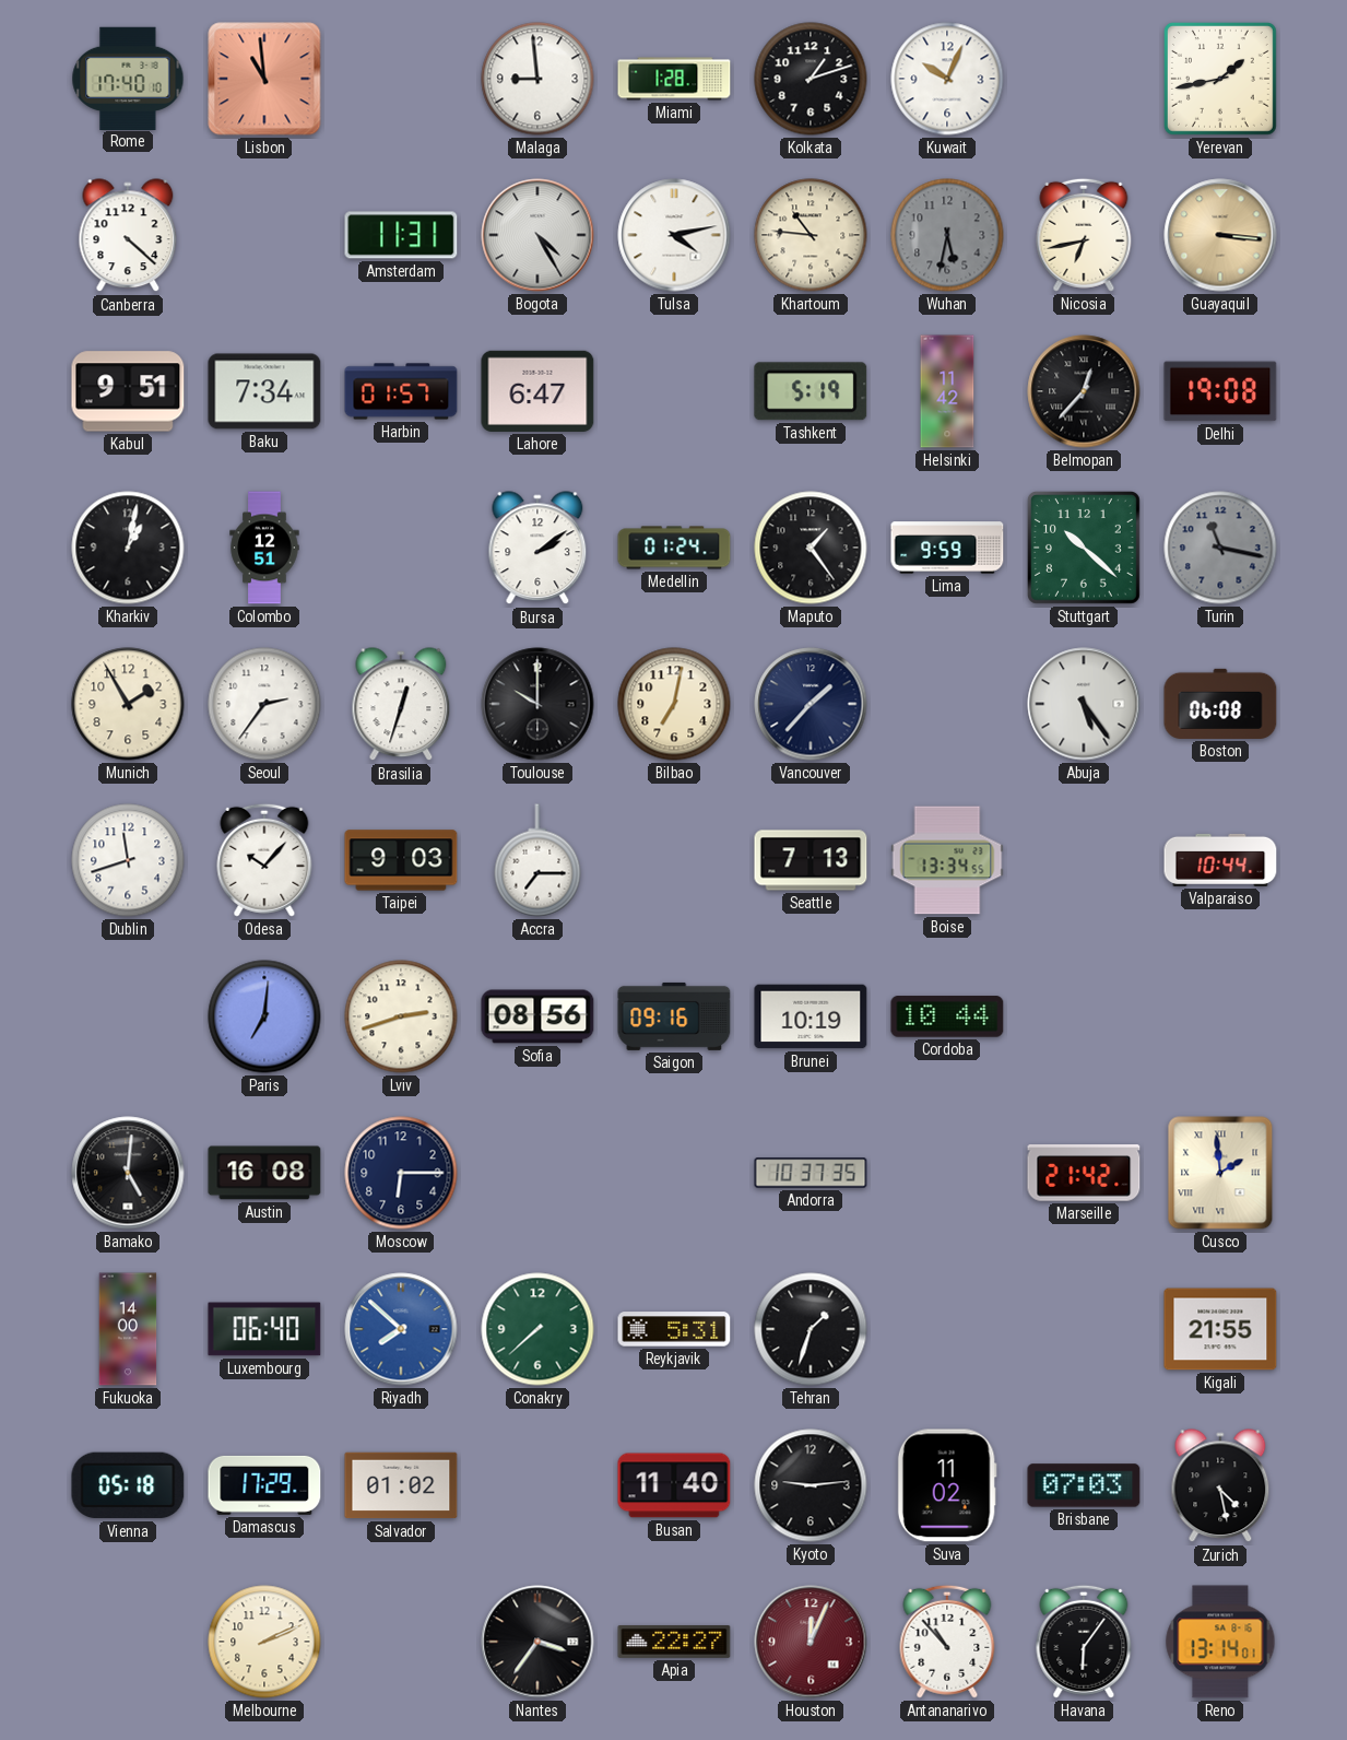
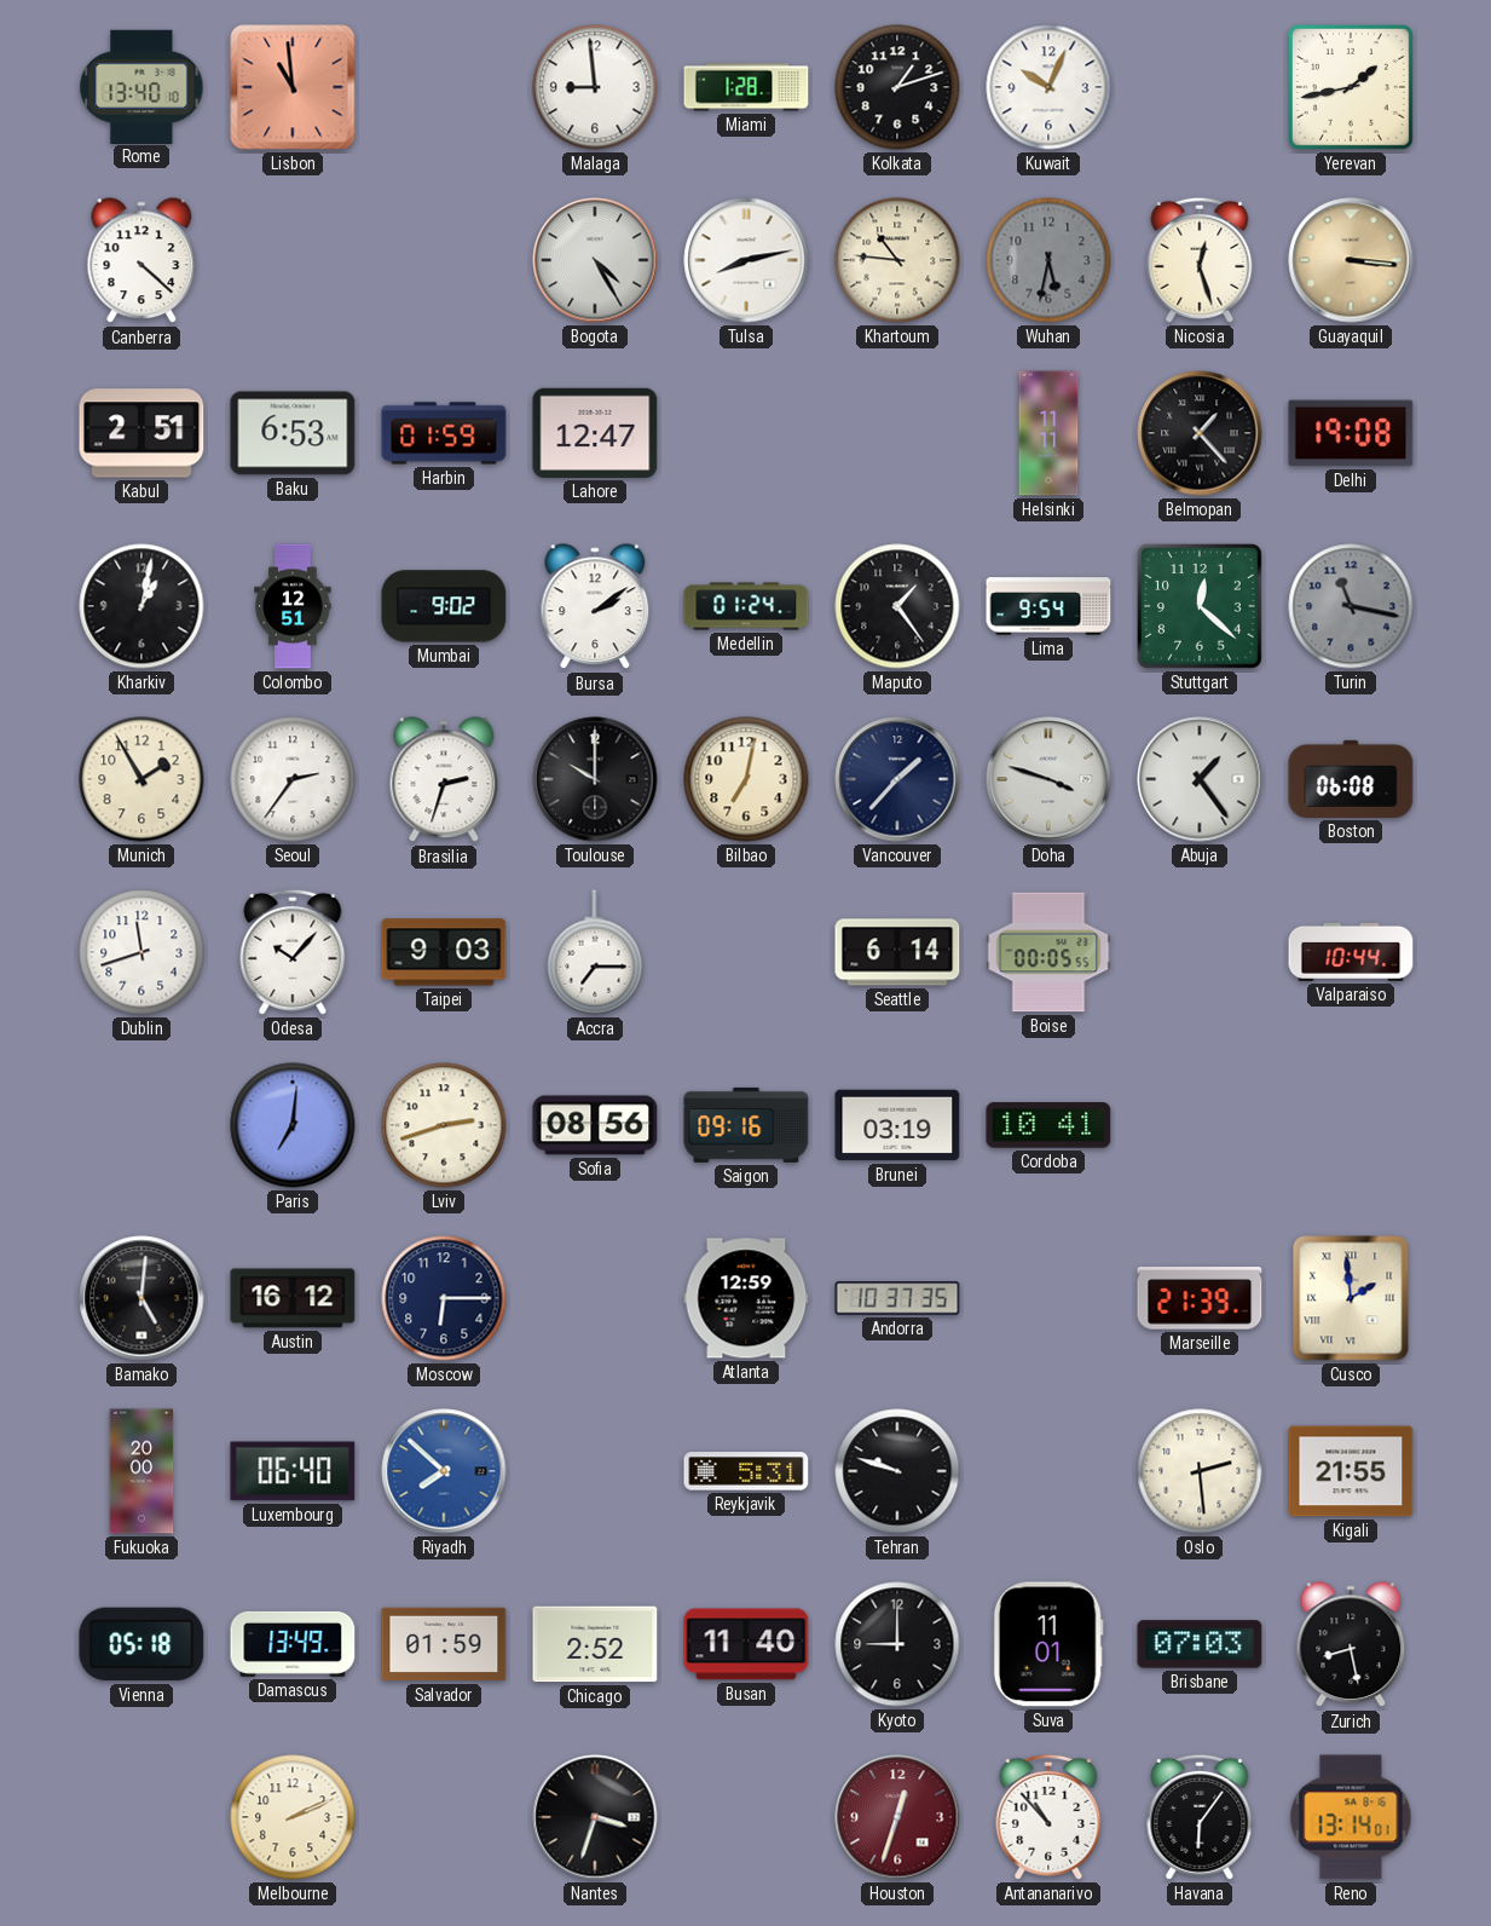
Rome: 17:40 -> 13:40
Amsterdam: 11:31 -> none
Tulsa: 4:13 -> 8:13
Nicosia: 6:43 -> 12:27
Kabul: 9:51 -> 2:51
Baku: 7:34 -> 6:53
Harbin: 01:57 -> 01:59
Lahore: 6:47 -> 12:47
Tashkent: 5:19 -> none
Helsinki: 11:42 -> 11:11
Belmopan: 12:37 -> 1:23
Mumbai: none -> 9:02
Lima: 9:59 -> 9:54
Stuttgart: 10:22 -> 12:22
Brasilia: 12:33 -> 2:33
Doha: none -> 3:48
Abuja: 5:24 -> 1:24
Seattle: 7:13 -> 6:14
Boise: 13:34 -> 00:05
Brunei: 10:19 -> 03:19
Cordoba: 10:44 -> 10:41
Austin: 16:08 -> 16:12
Atlanta: none -> 12:59
Marseille: 21:42 -> 21:39
Fukuoka: 14:00 -> 20:00
Conakry: 7:38 -> none
Tehran: 1:33 -> 9:48
Oslo: none -> 2:29
Damascus: 17:29 -> 13:49
Salvador: 01:02 -> 01:59
Chicago: none -> 2:52
Kyoto: 9:14 -> 9:00
Suva: 11:02 -> 11:01
Zurich: 4:28 -> 8:28
Nantes: 3:36 -> 3:33
Apia: 22:27 -> none
Houston: 12:04 -> 12:33
